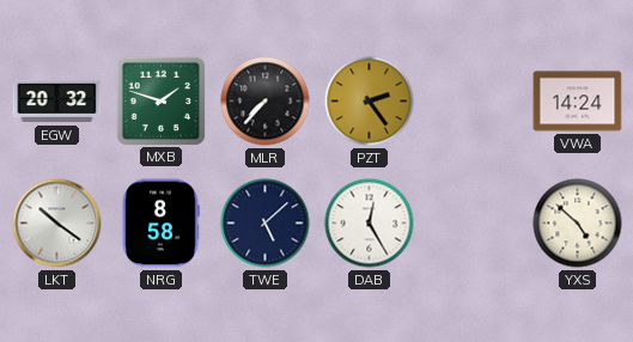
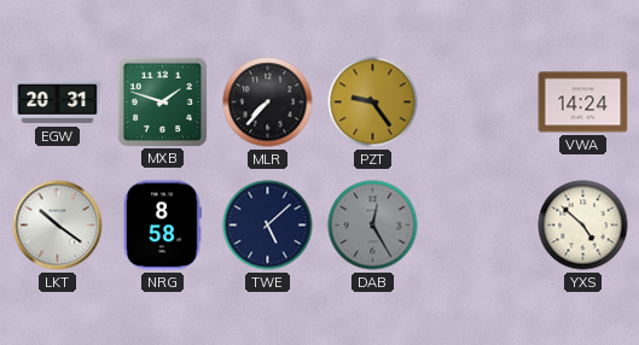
EGW: 20:32 -> 20:31
PZT: 2:24 -> 9:24
DAB dial: white -> grey
